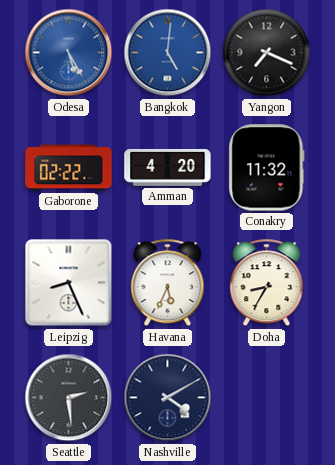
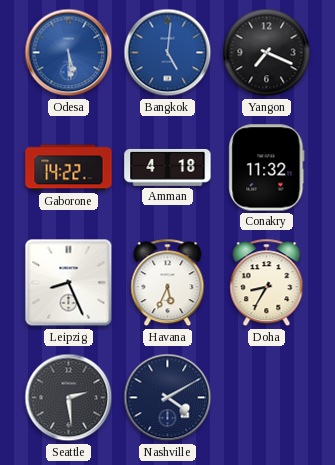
Odesa: 5:25 -> 5:29
Gaborone: 02:22 -> 14:22
Amman: 4:20 -> 4:18
